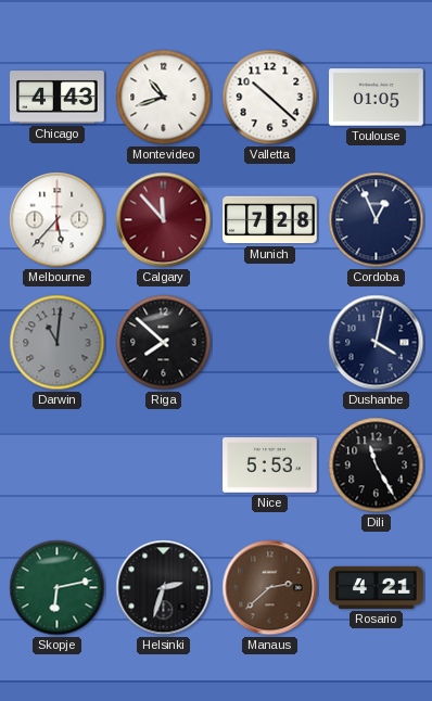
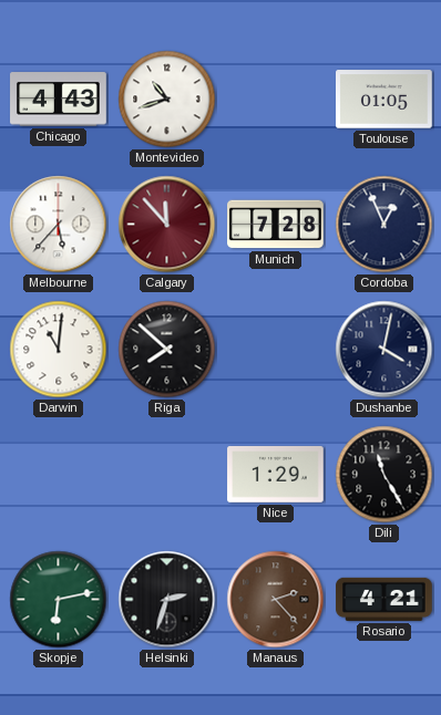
Valletta: 10:22 -> none
Darwin dial: grey -> white
Nice: 5:53 -> 1:29
Manaus: 2:38 -> 2:23
